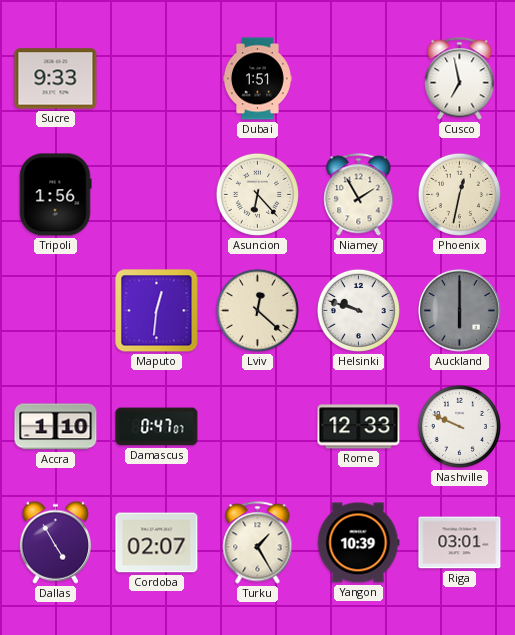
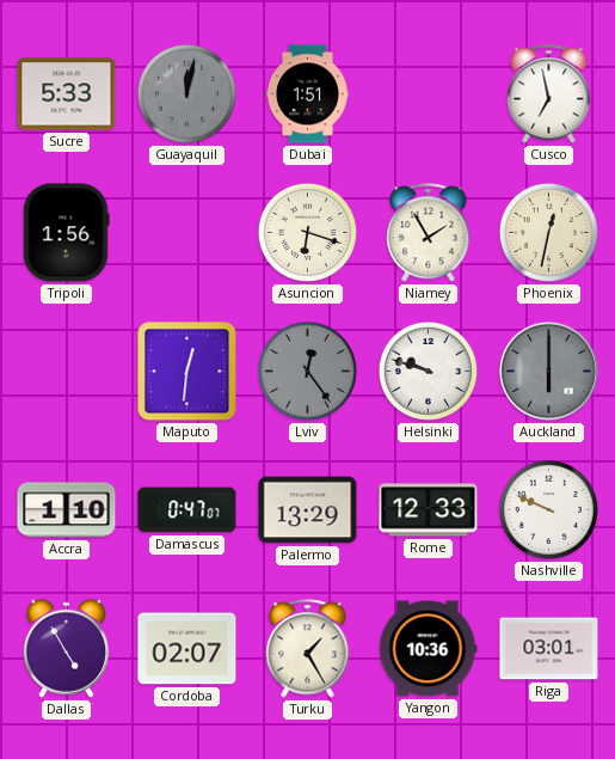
Sucre: 9:33 -> 5:33
Guayaquil: none -> 12:02
Asuncion: 6:23 -> 6:18
Lviv: 12:22 -> 12:24
Lviv dial: cream -> grey
Palermo: none -> 13:29
Yangon: 10:39 -> 10:36
